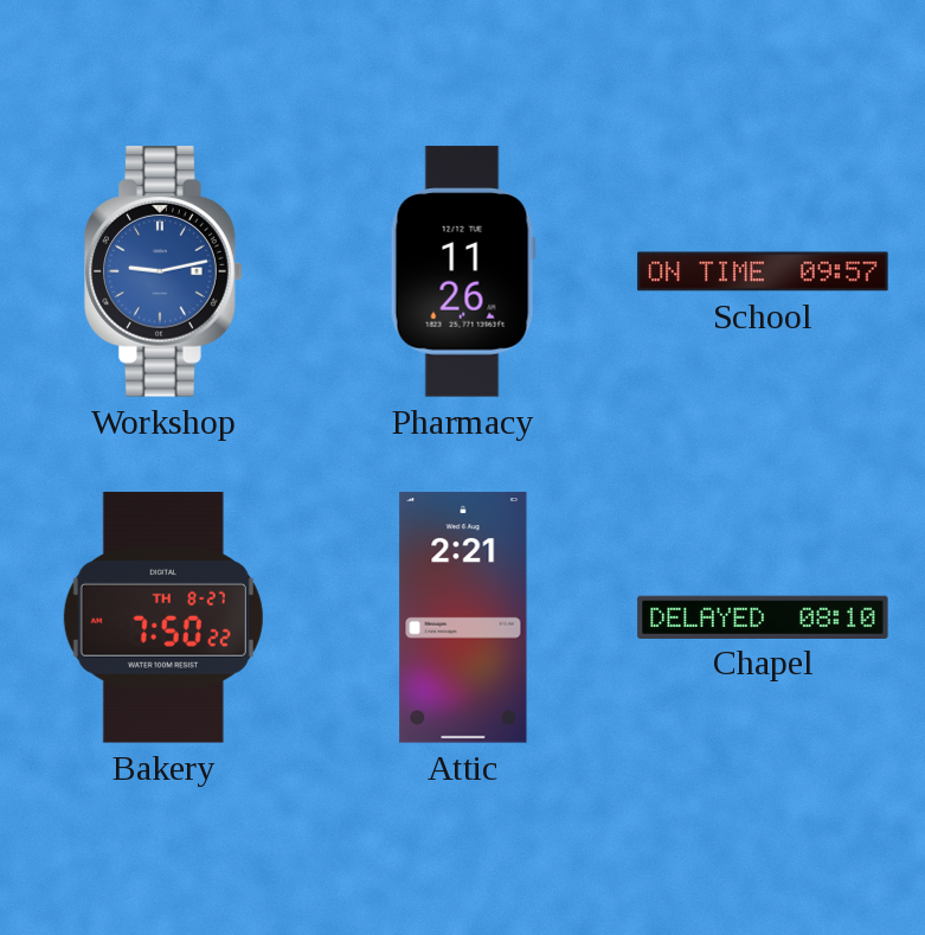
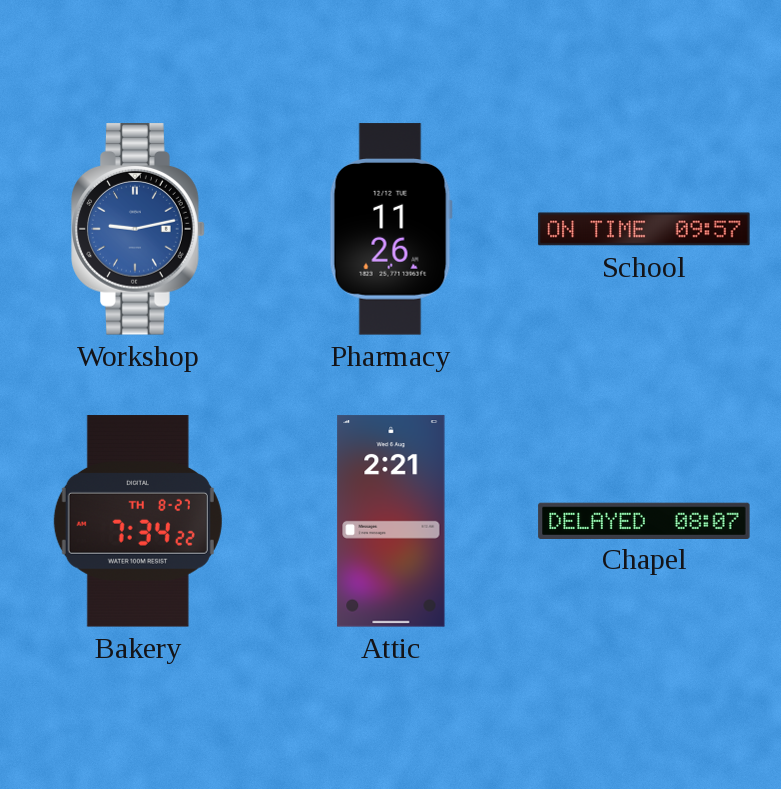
Bakery: 7:50 -> 7:34
Chapel: 08:10 -> 08:07
